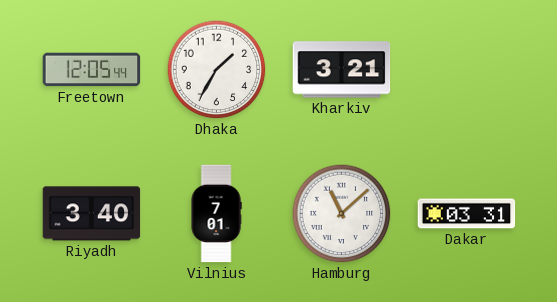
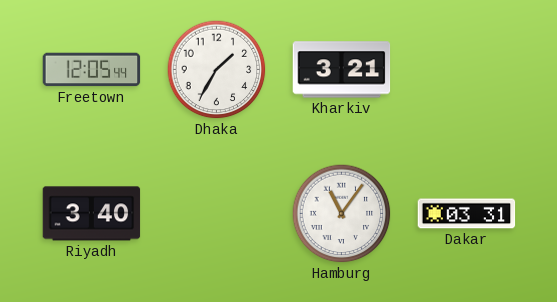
Vilnius: 7:01 -> none
Hamburg: 11:08 -> 11:06
